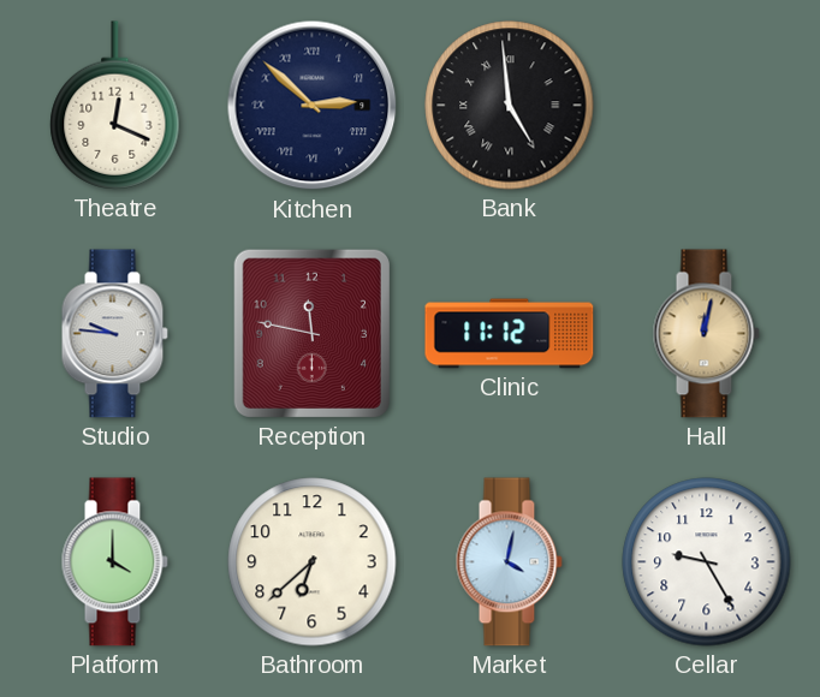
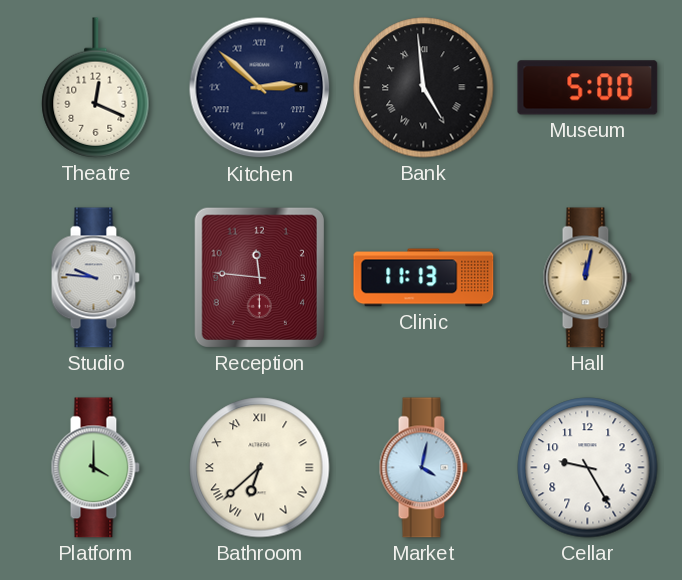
Museum: none -> 5:00
Reception: 11:47 -> 11:46
Clinic: 11:12 -> 11:13
Bathroom numerals: Arabic -> Roman
